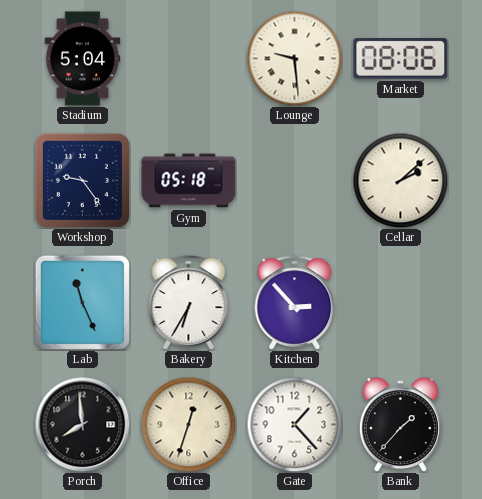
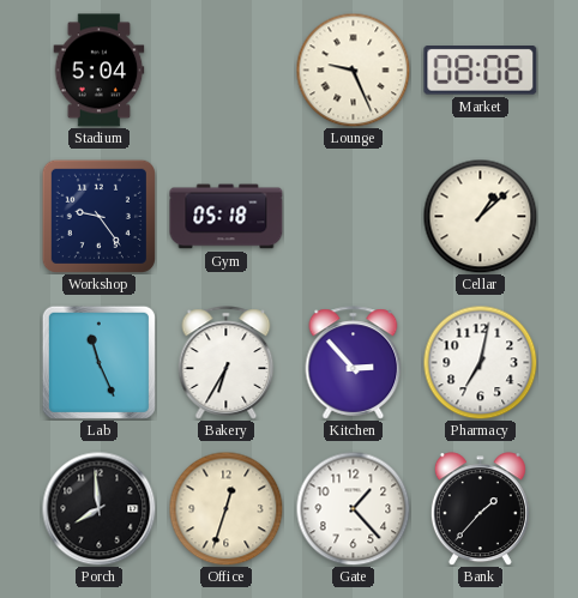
Lounge: 9:29 -> 9:26
Cellar: 2:08 -> 1:08
Pharmacy: none -> 7:02
